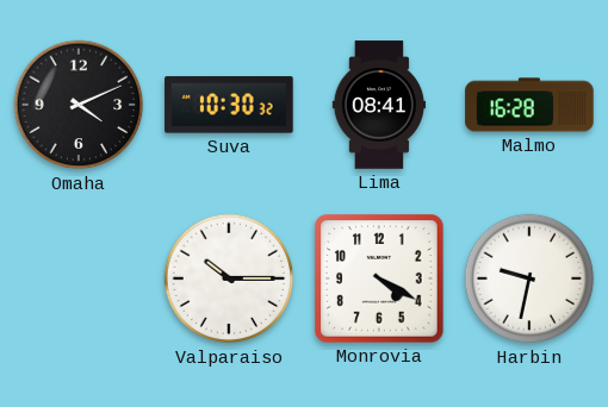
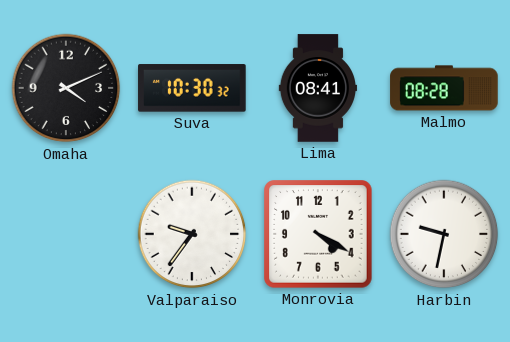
Malmo: 16:28 -> 08:28
Valparaiso: 10:15 -> 9:36
